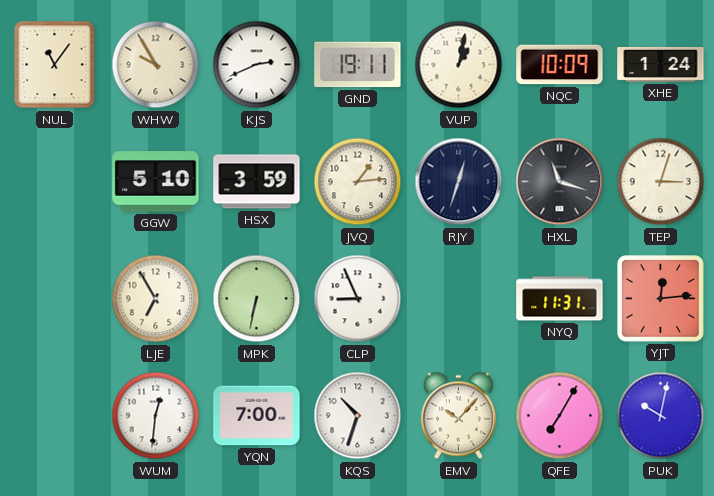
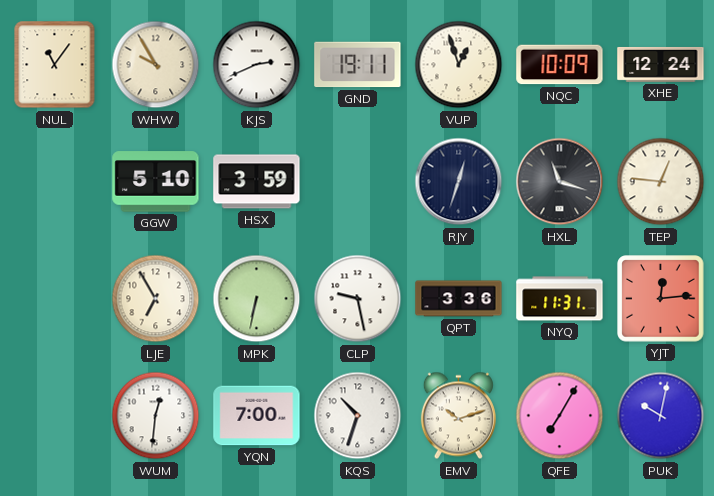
VUP: 1:02 -> 12:57
XHE: 1:24 -> 12:24
JVQ: 1:14 -> none
TEP: 3:03 -> 12:46
CLP: 8:56 -> 9:28
QPT: none -> 3:36
EMV: 10:07 -> 10:12
